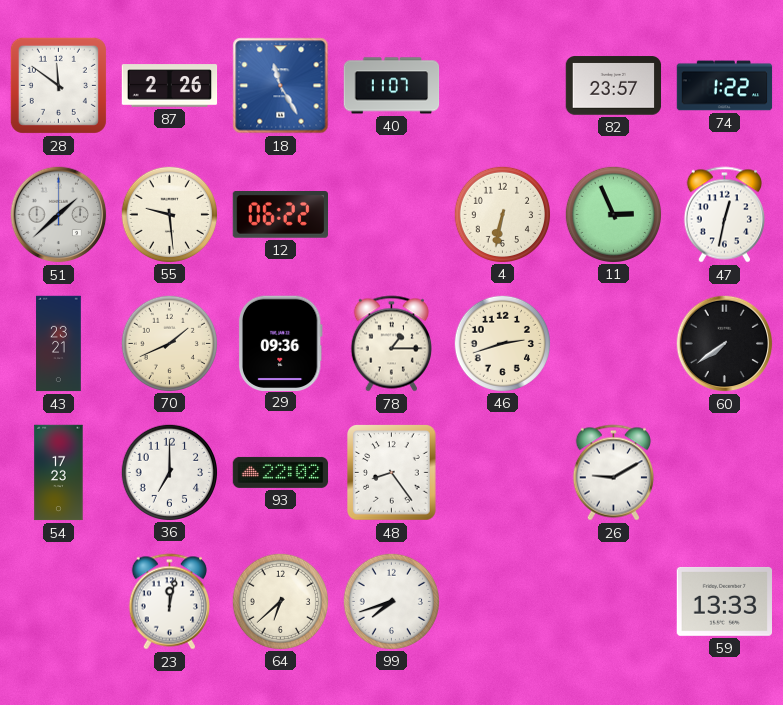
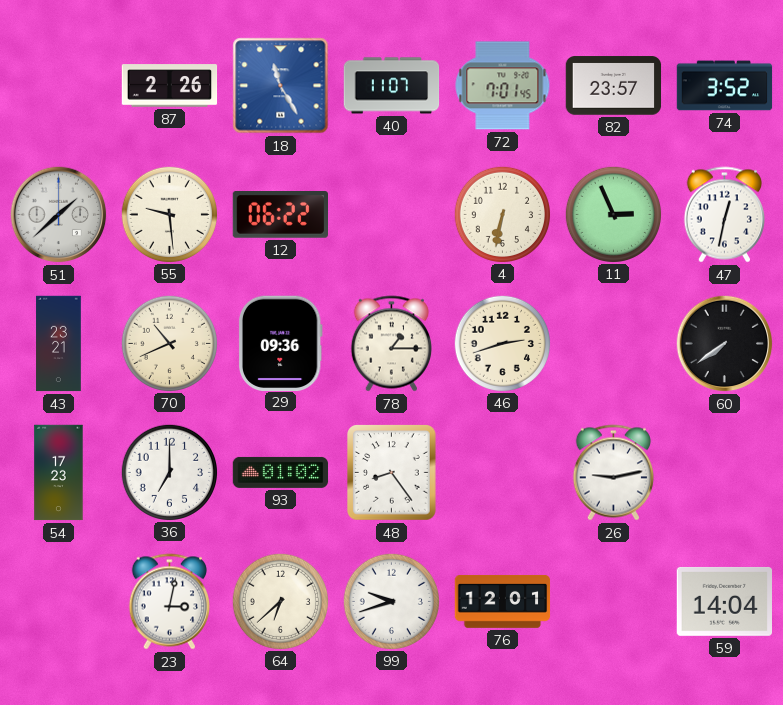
28: 11:51 -> none
72: none -> 7:01
74: 1:22 -> 3:52
70: 1:41 -> 10:41
93: 22:02 -> 01:02
26: 9:10 -> 9:13
23: 12:02 -> 3:02
99: 7:42 -> 9:42
76: none -> 12:01
59: 13:33 -> 14:04
